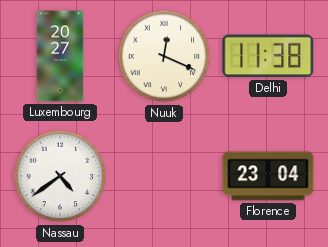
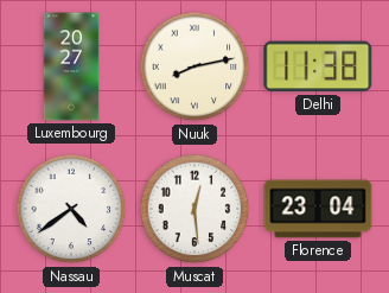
Nuuk: 12:19 -> 8:13
Muscat: none -> 12:29
